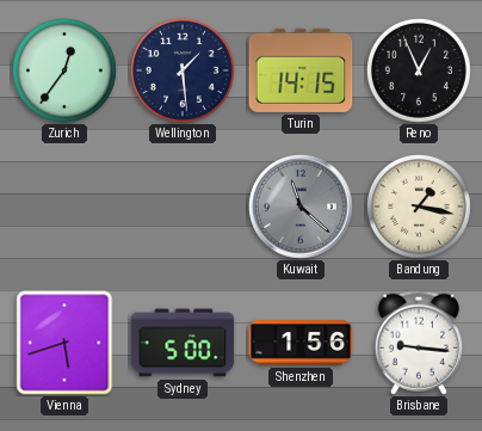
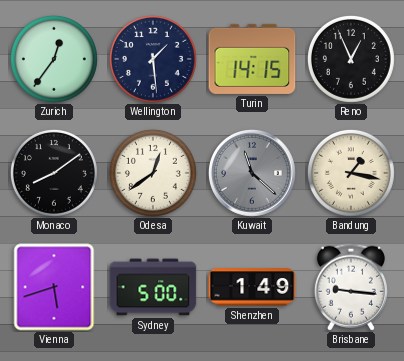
Monaco: none -> 8:09
Odesa: none -> 12:39
Shenzhen: 1:56 -> 1:49
